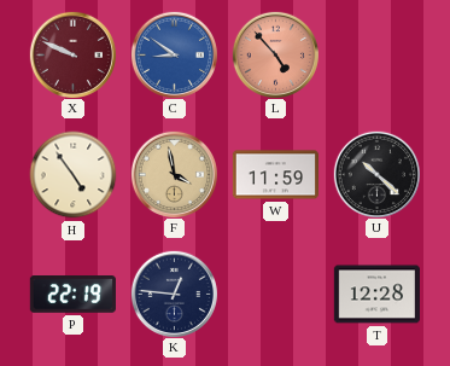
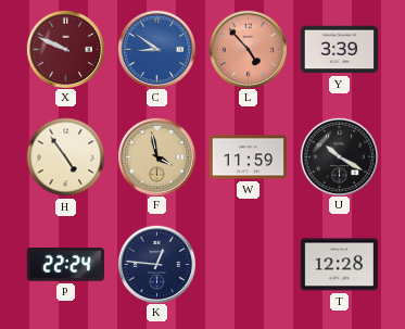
Y: none -> 3:39
U: 10:22 -> 10:20
P: 22:19 -> 22:24
